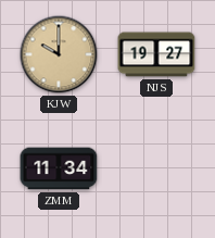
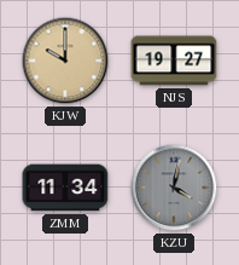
KZU: none -> 4:02
